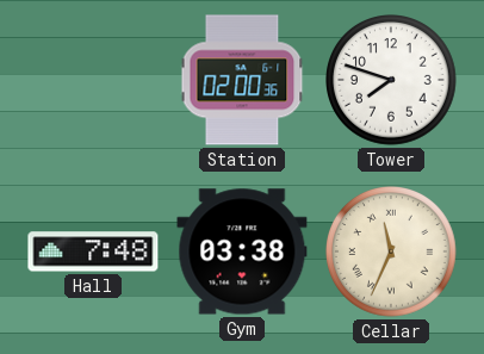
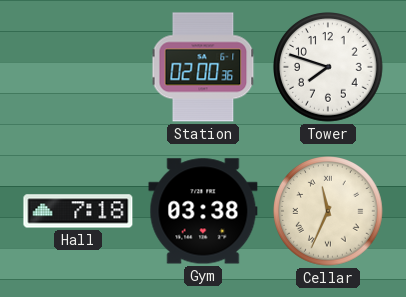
Hall: 7:48 -> 7:18
